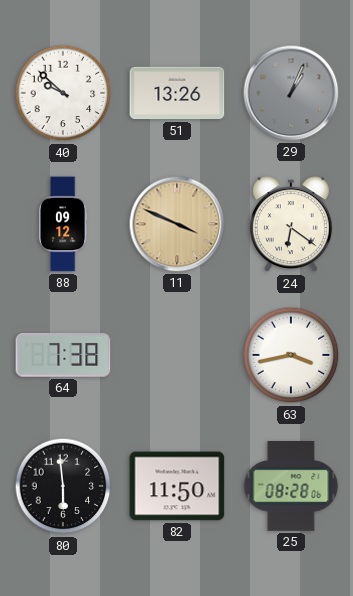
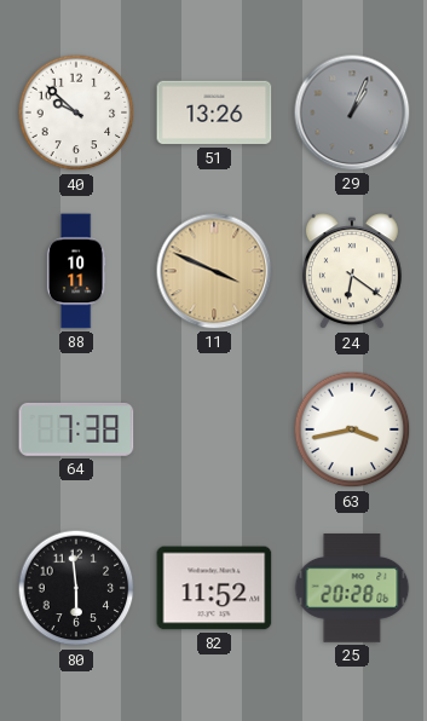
88: 09:12 -> 10:11
82: 11:50 -> 11:52
25: 08:28 -> 20:28
